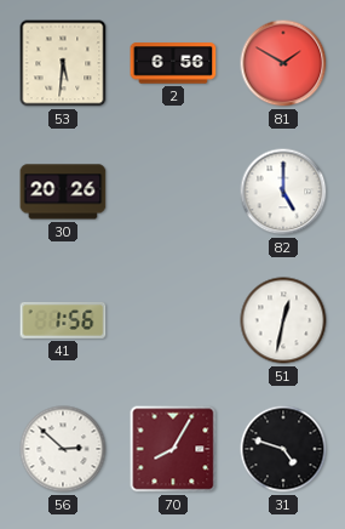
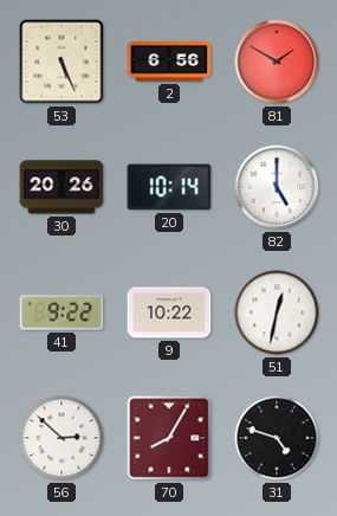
53: 5:31 -> 5:26
20: none -> 10:14
41: 1:56 -> 9:22
9: none -> 10:22
